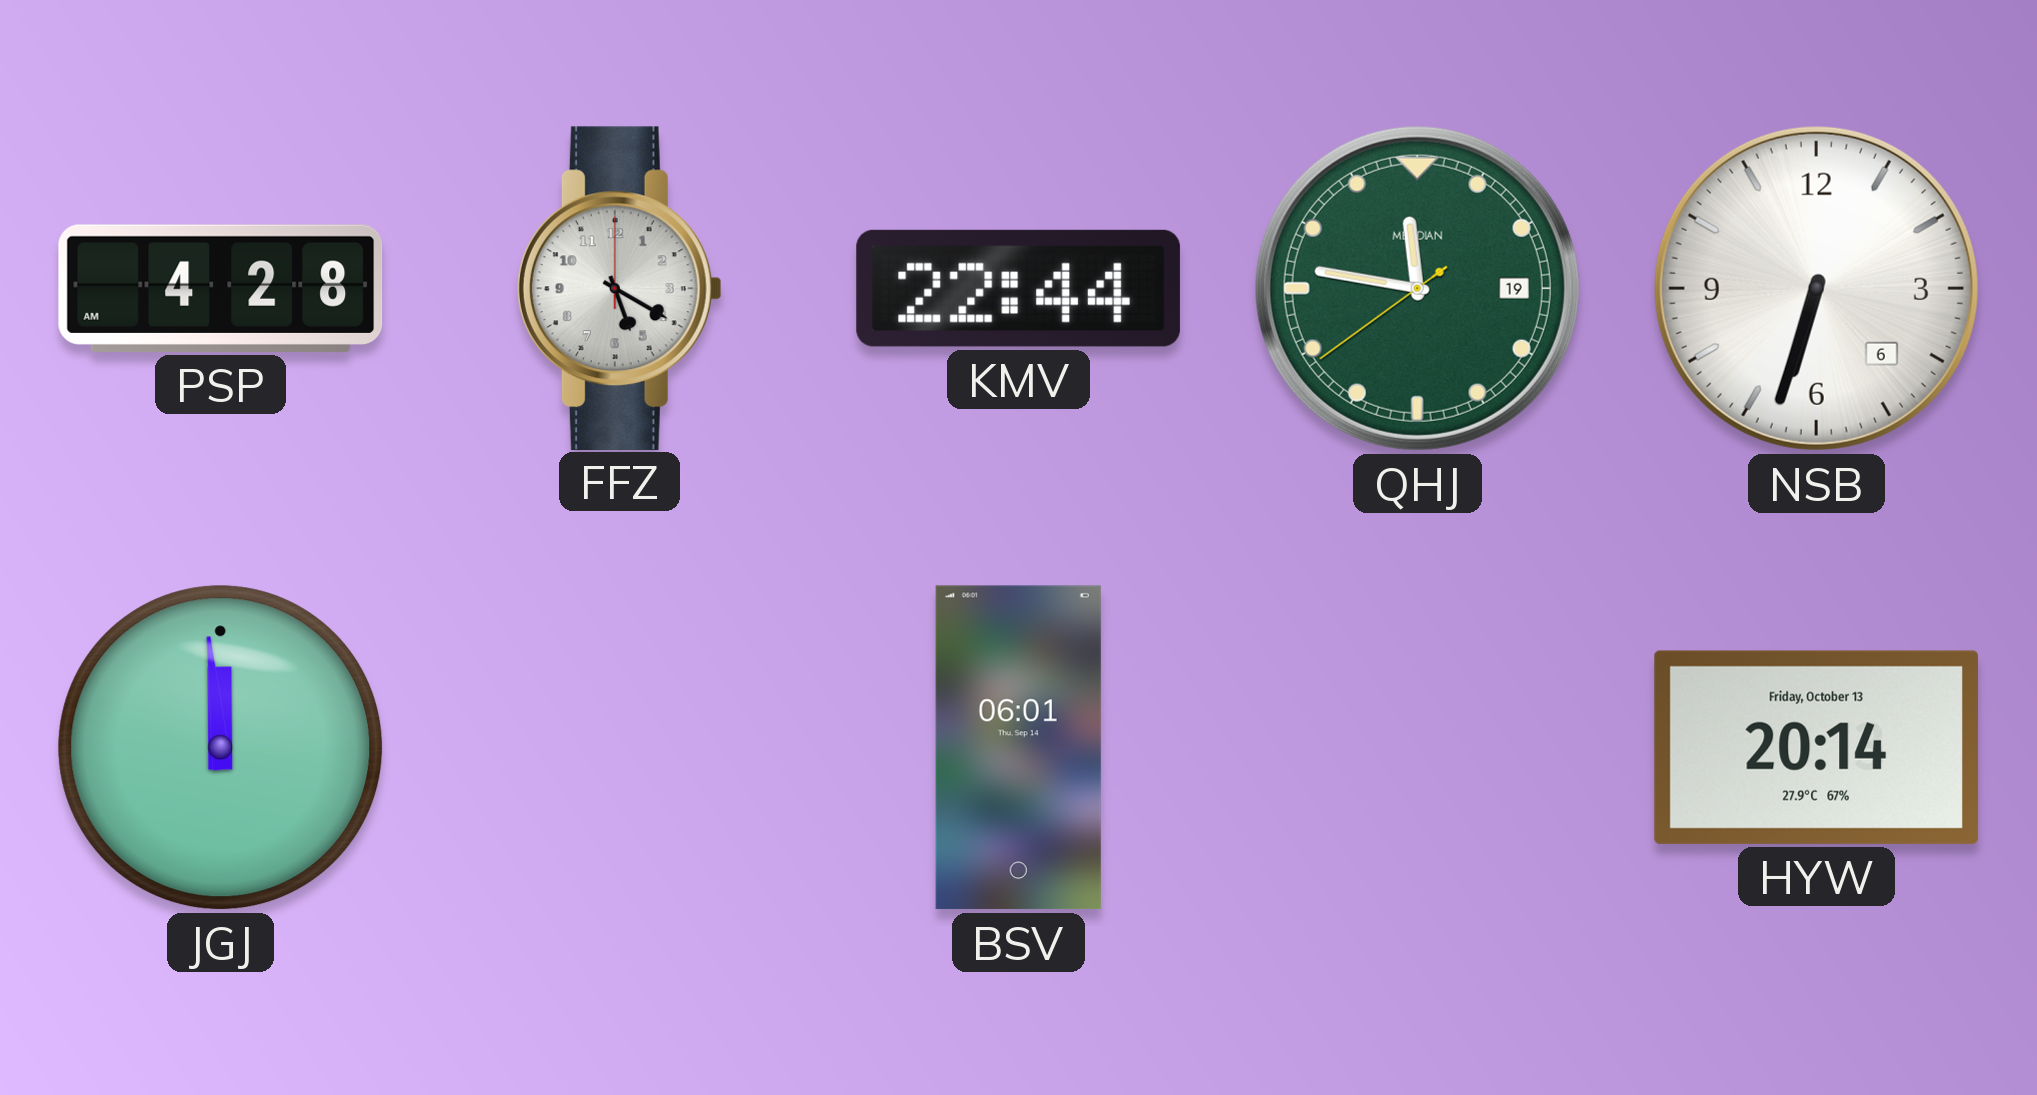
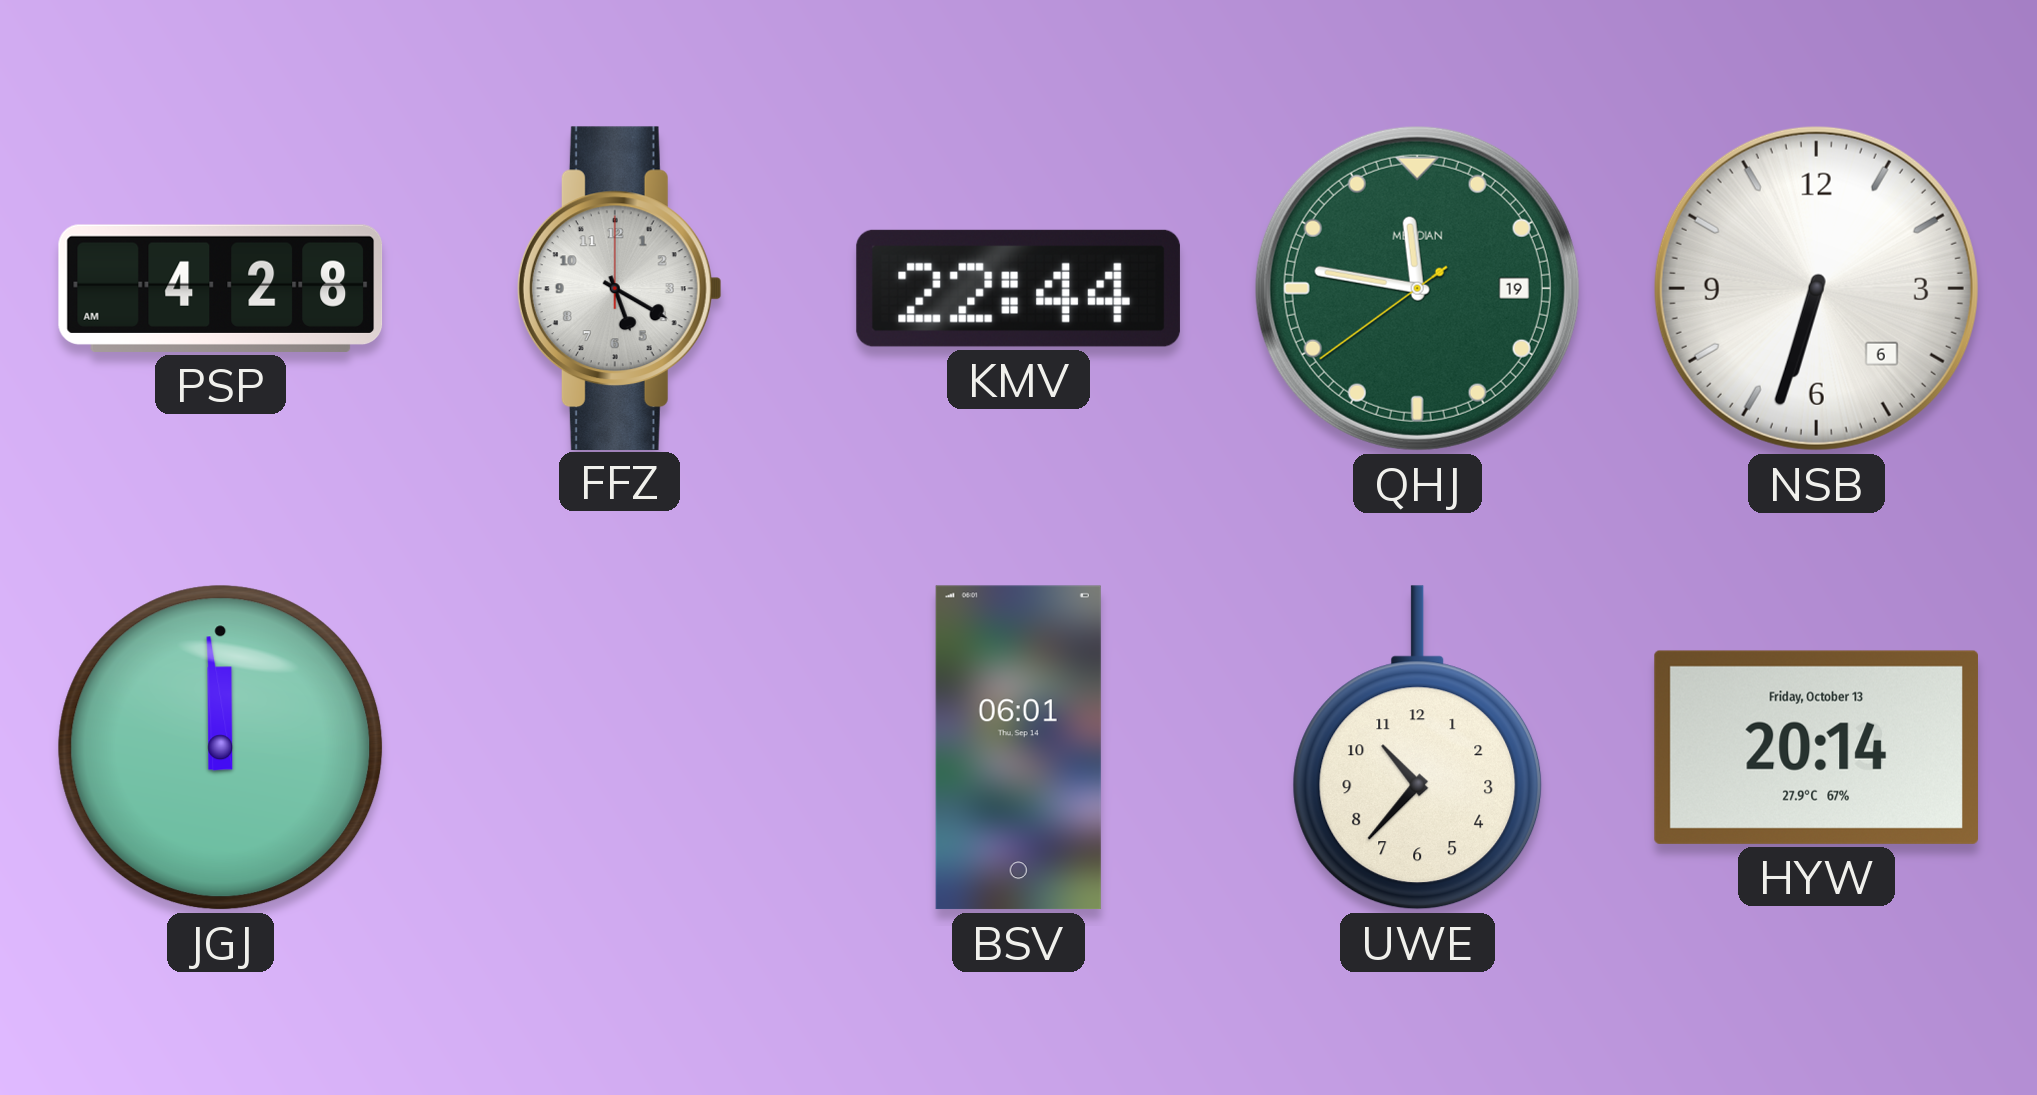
UWE: none -> 10:37
